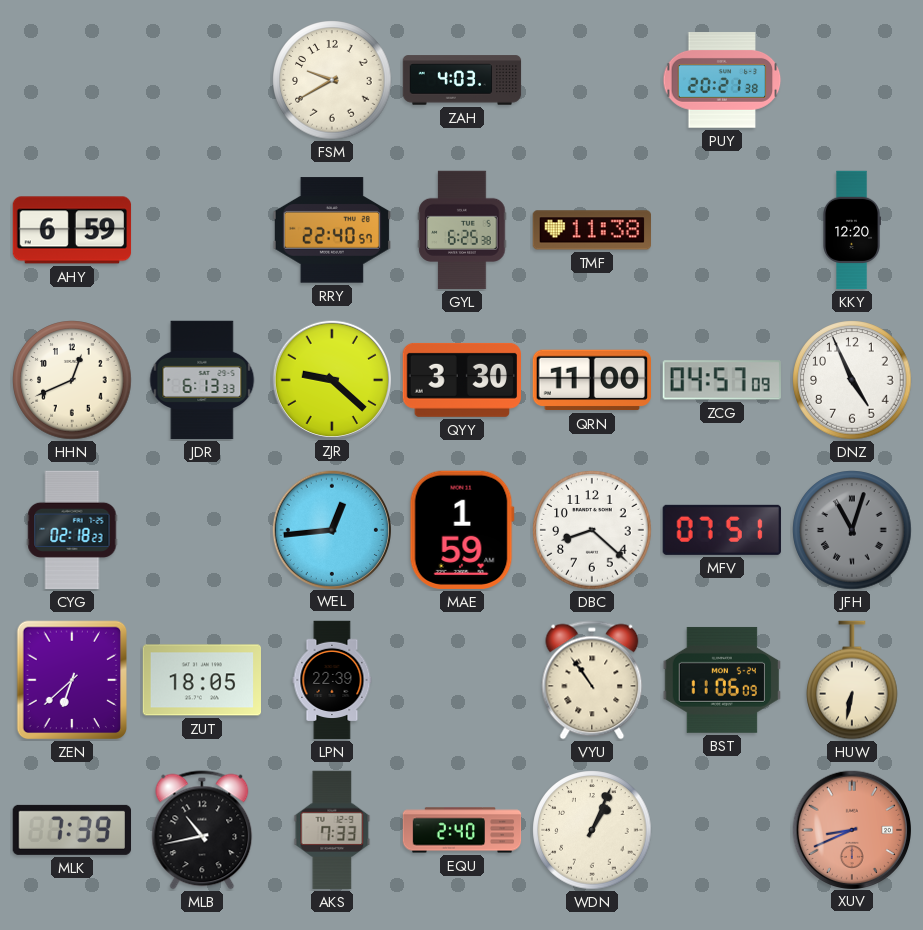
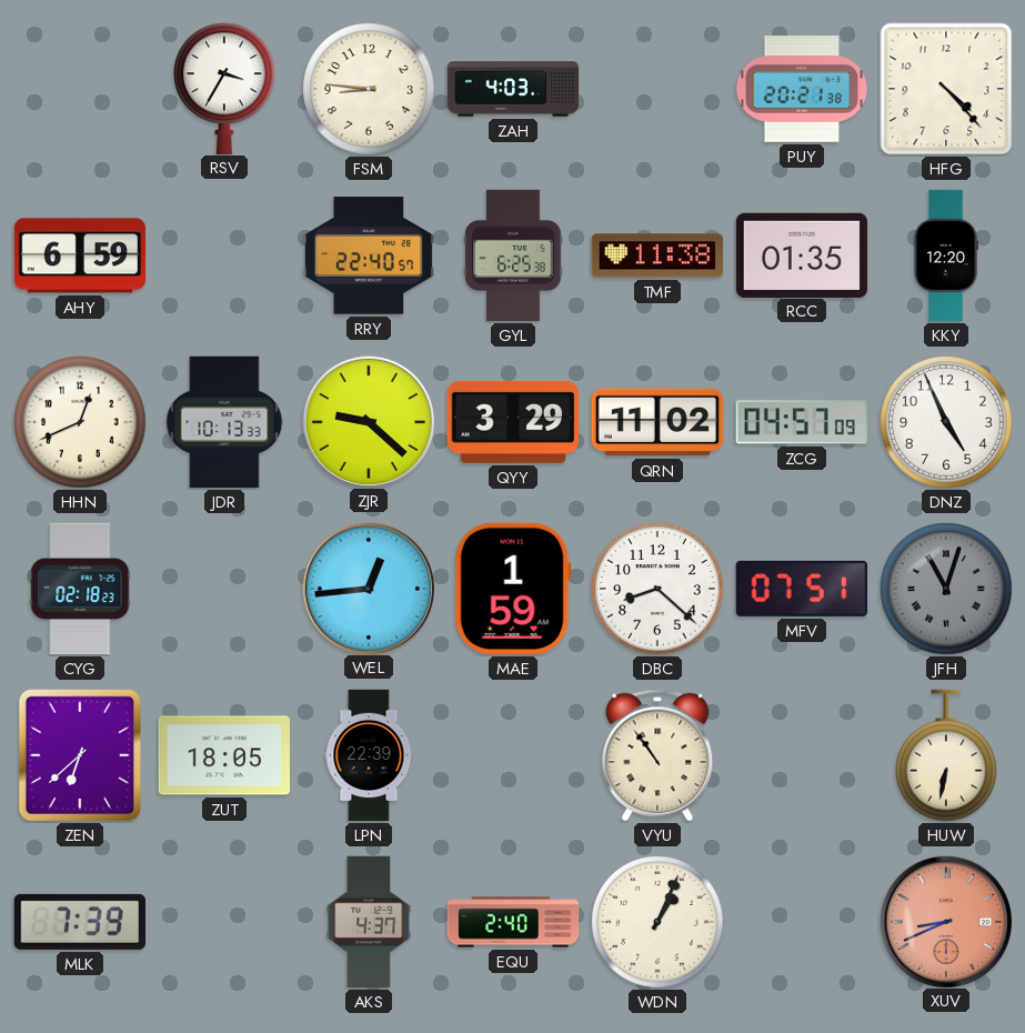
RSV: none -> 3:35
FSM: 9:40 -> 8:46
HFG: none -> 4:23
RCC: none -> 01:35
JDR: 6:13 -> 10:13
QYY: 3:30 -> 3:29
QRN: 11:00 -> 11:02
BST: 11:06 -> none
MLB: 10:43 -> none
AKS: 7:33 -> 4:37
